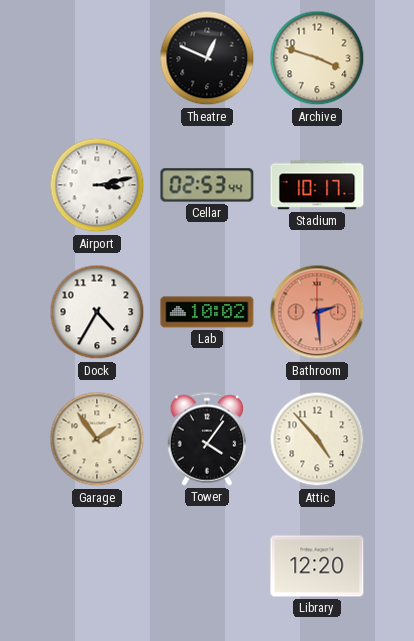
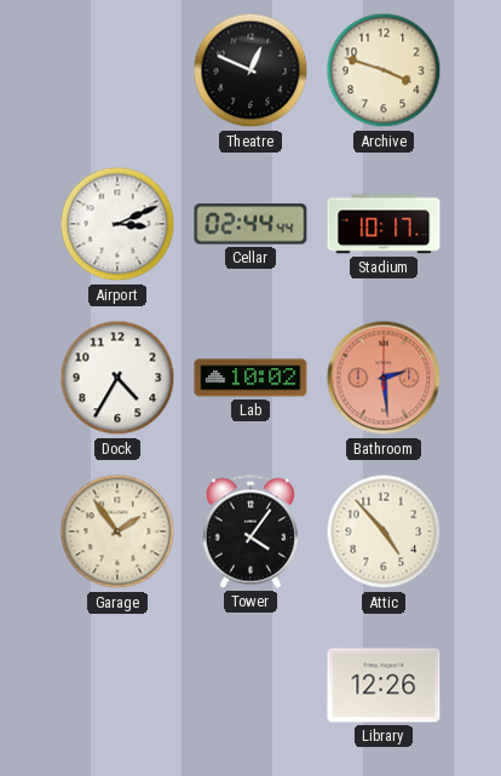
Airport: 3:13 -> 3:11
Cellar: 02:53 -> 02:44
Library: 12:20 -> 12:26
